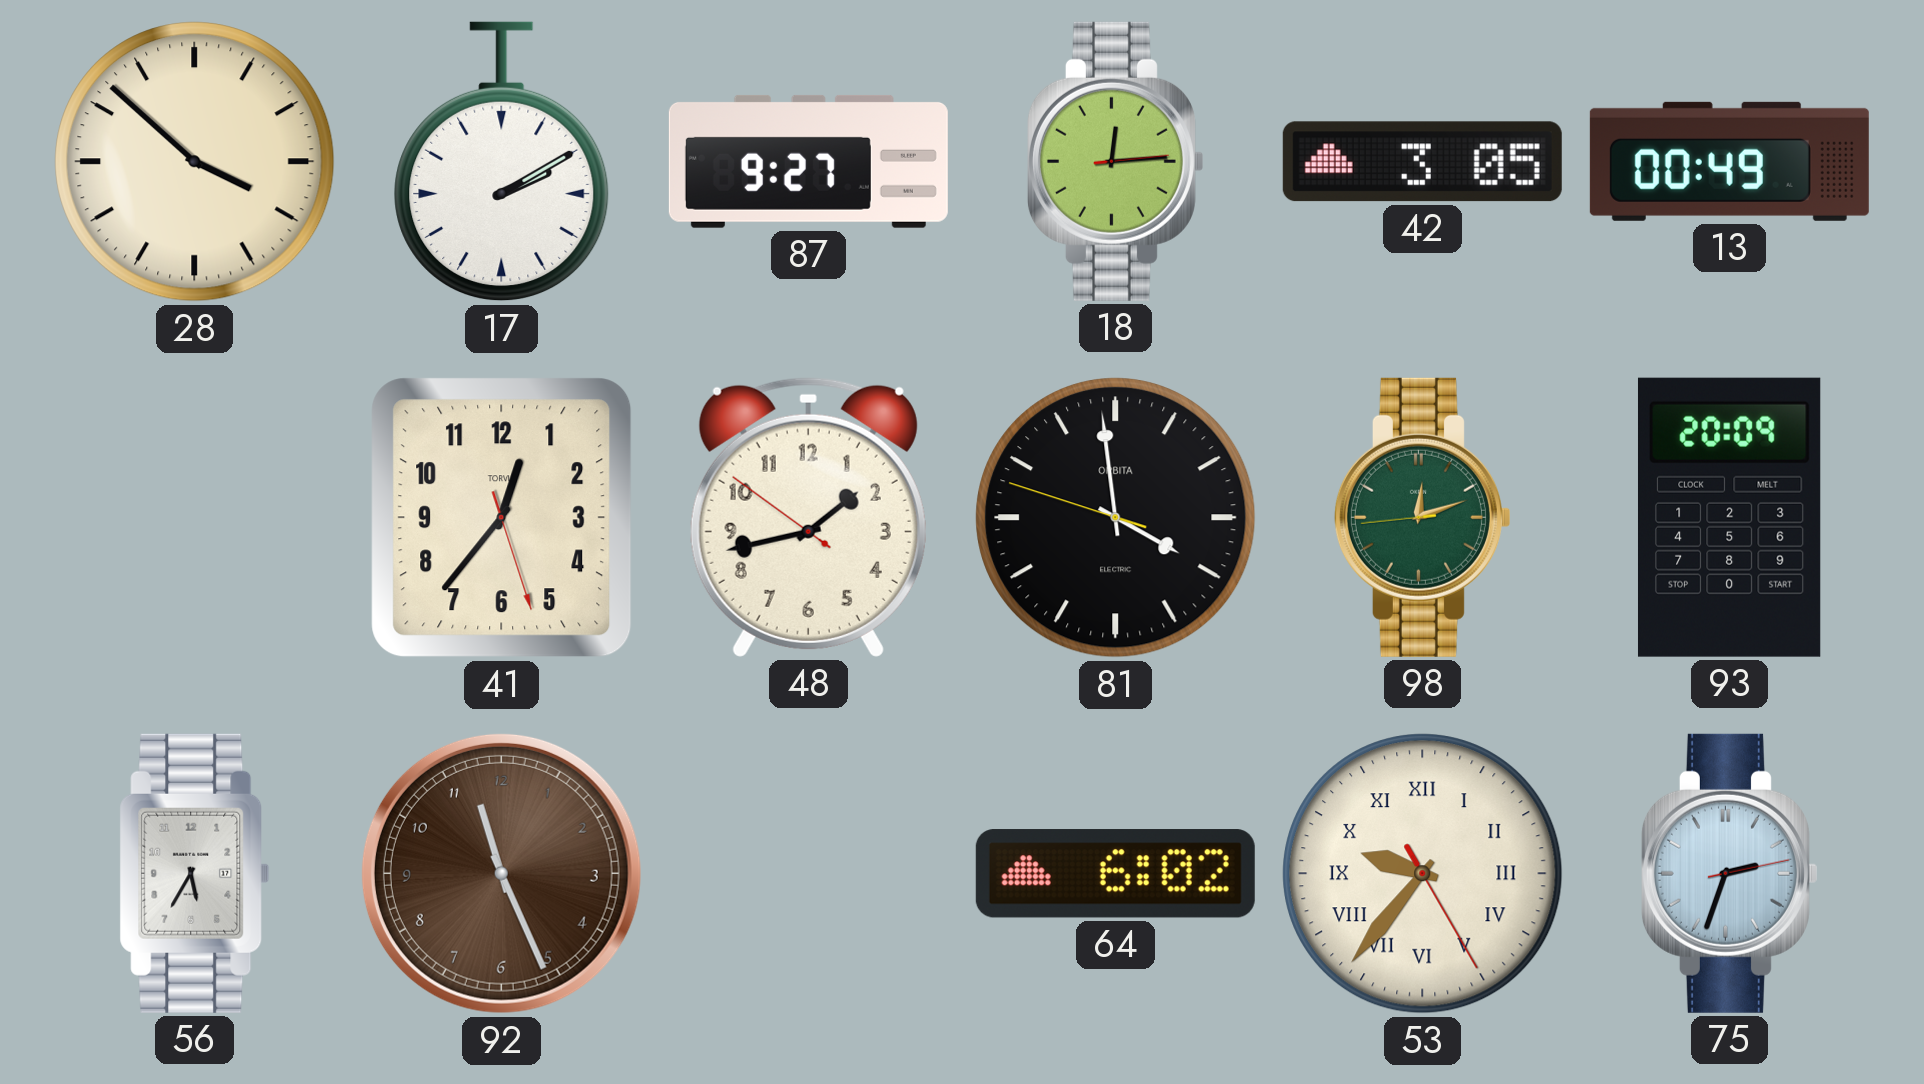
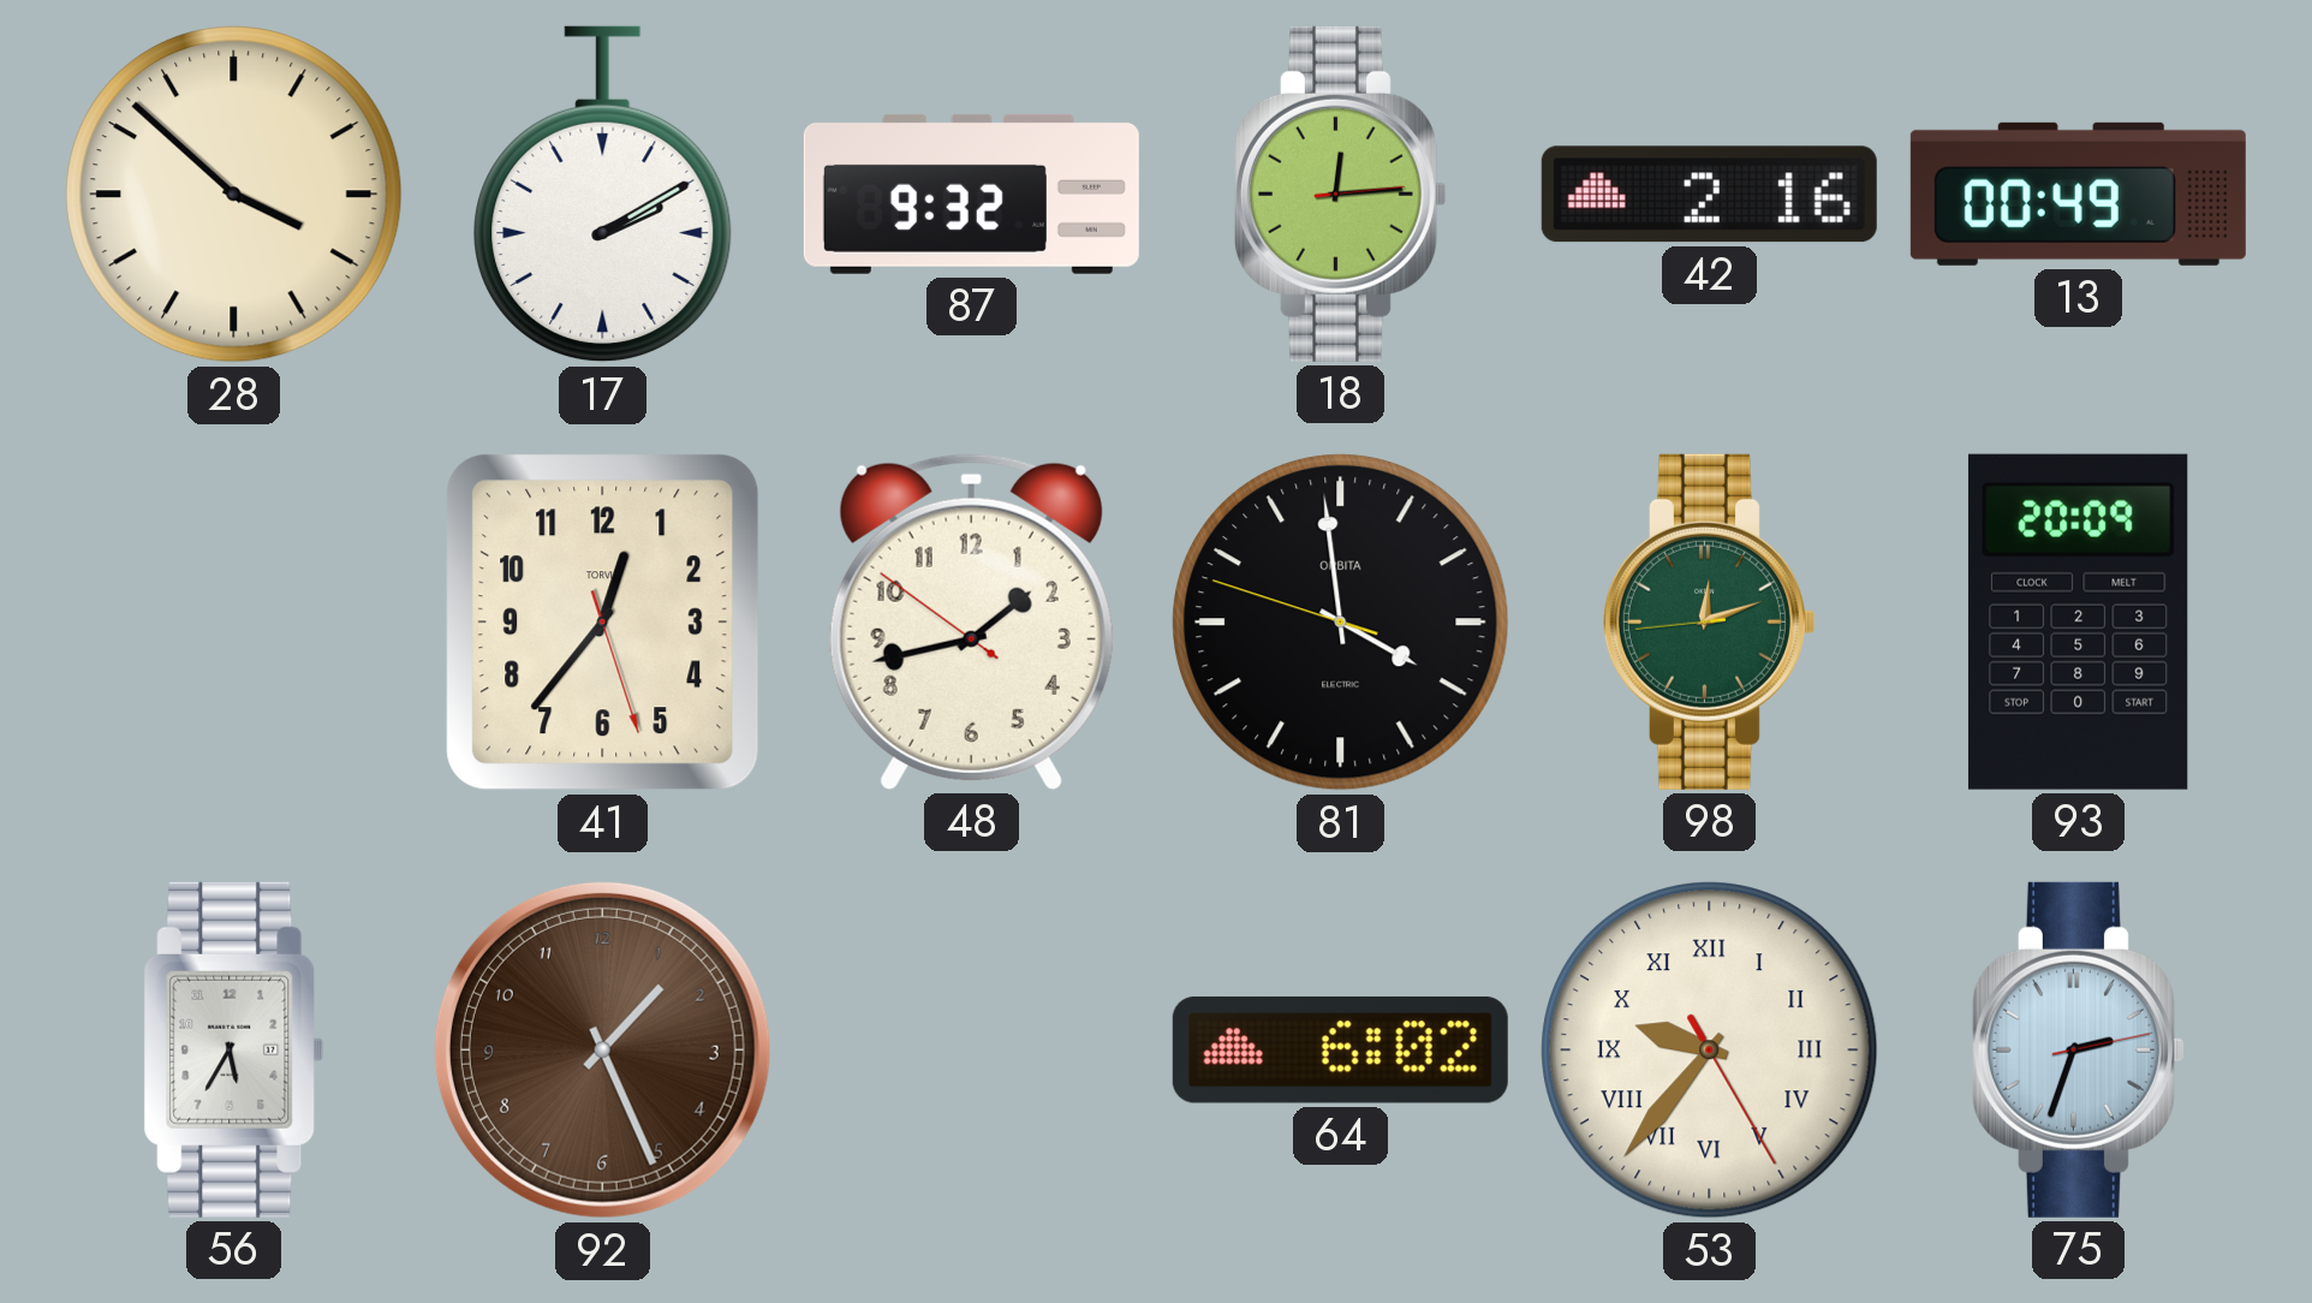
87: 9:27 -> 9:32
42: 3:05 -> 2:16
92: 11:26 -> 1:26
